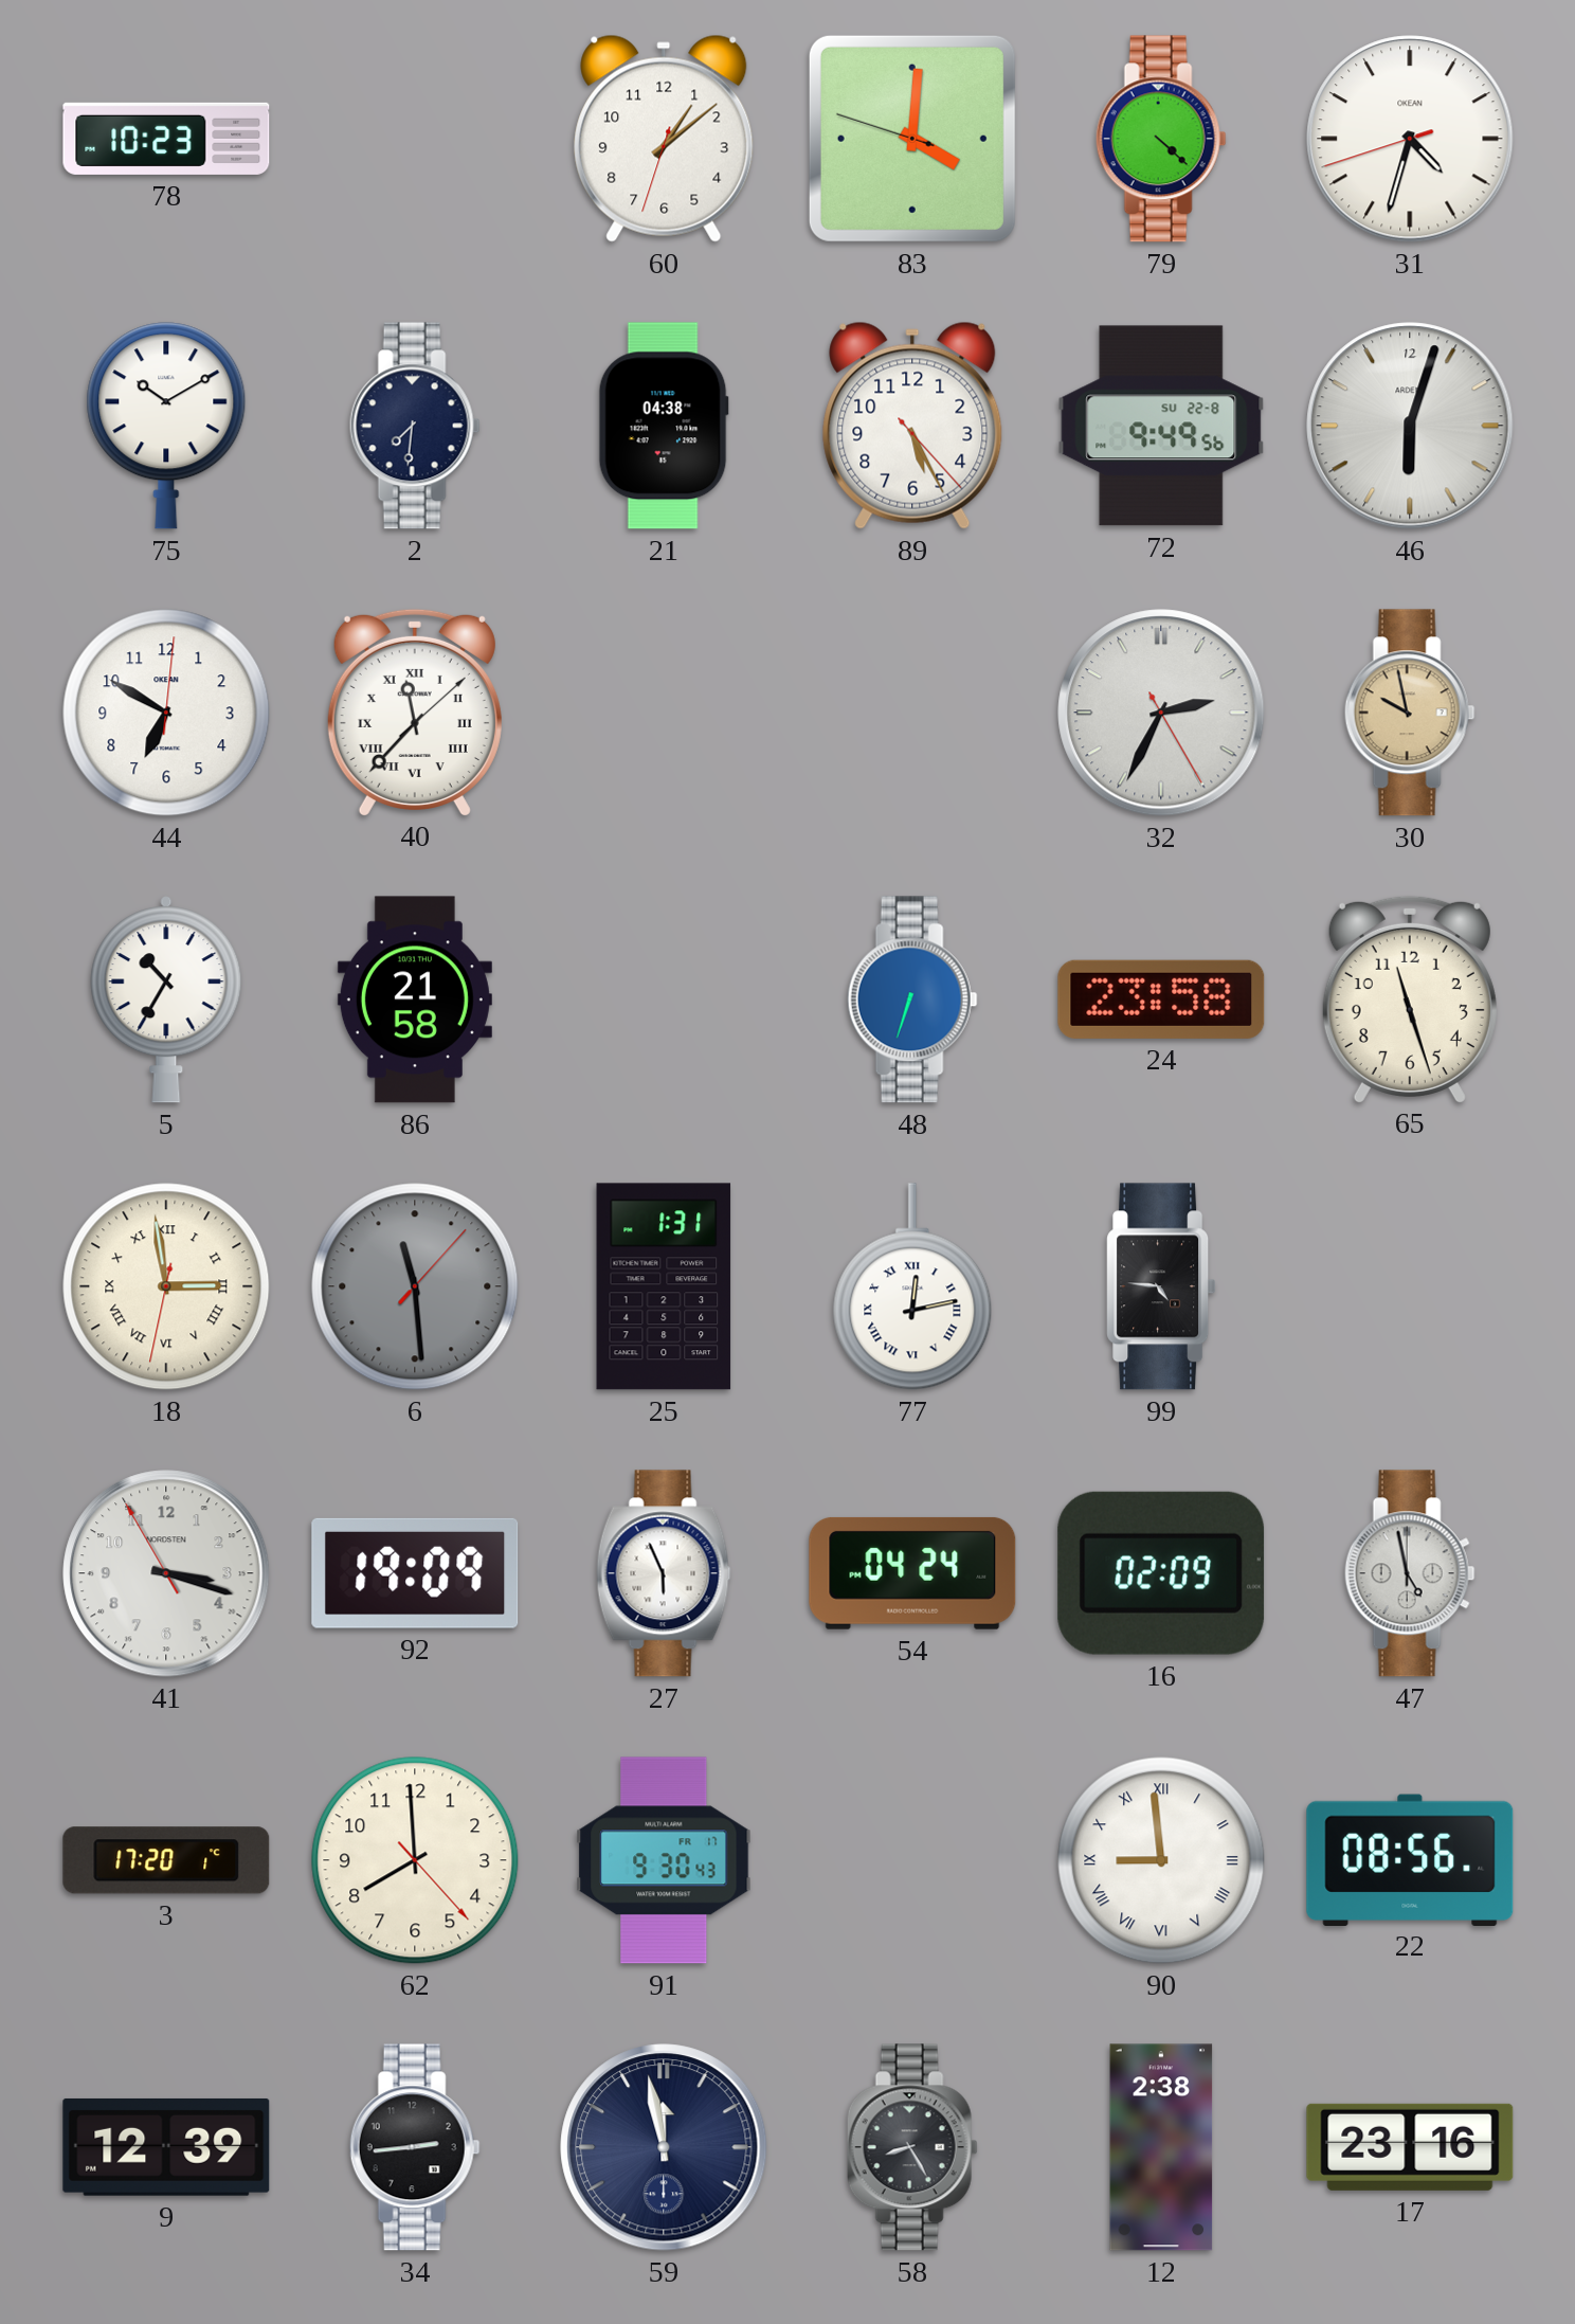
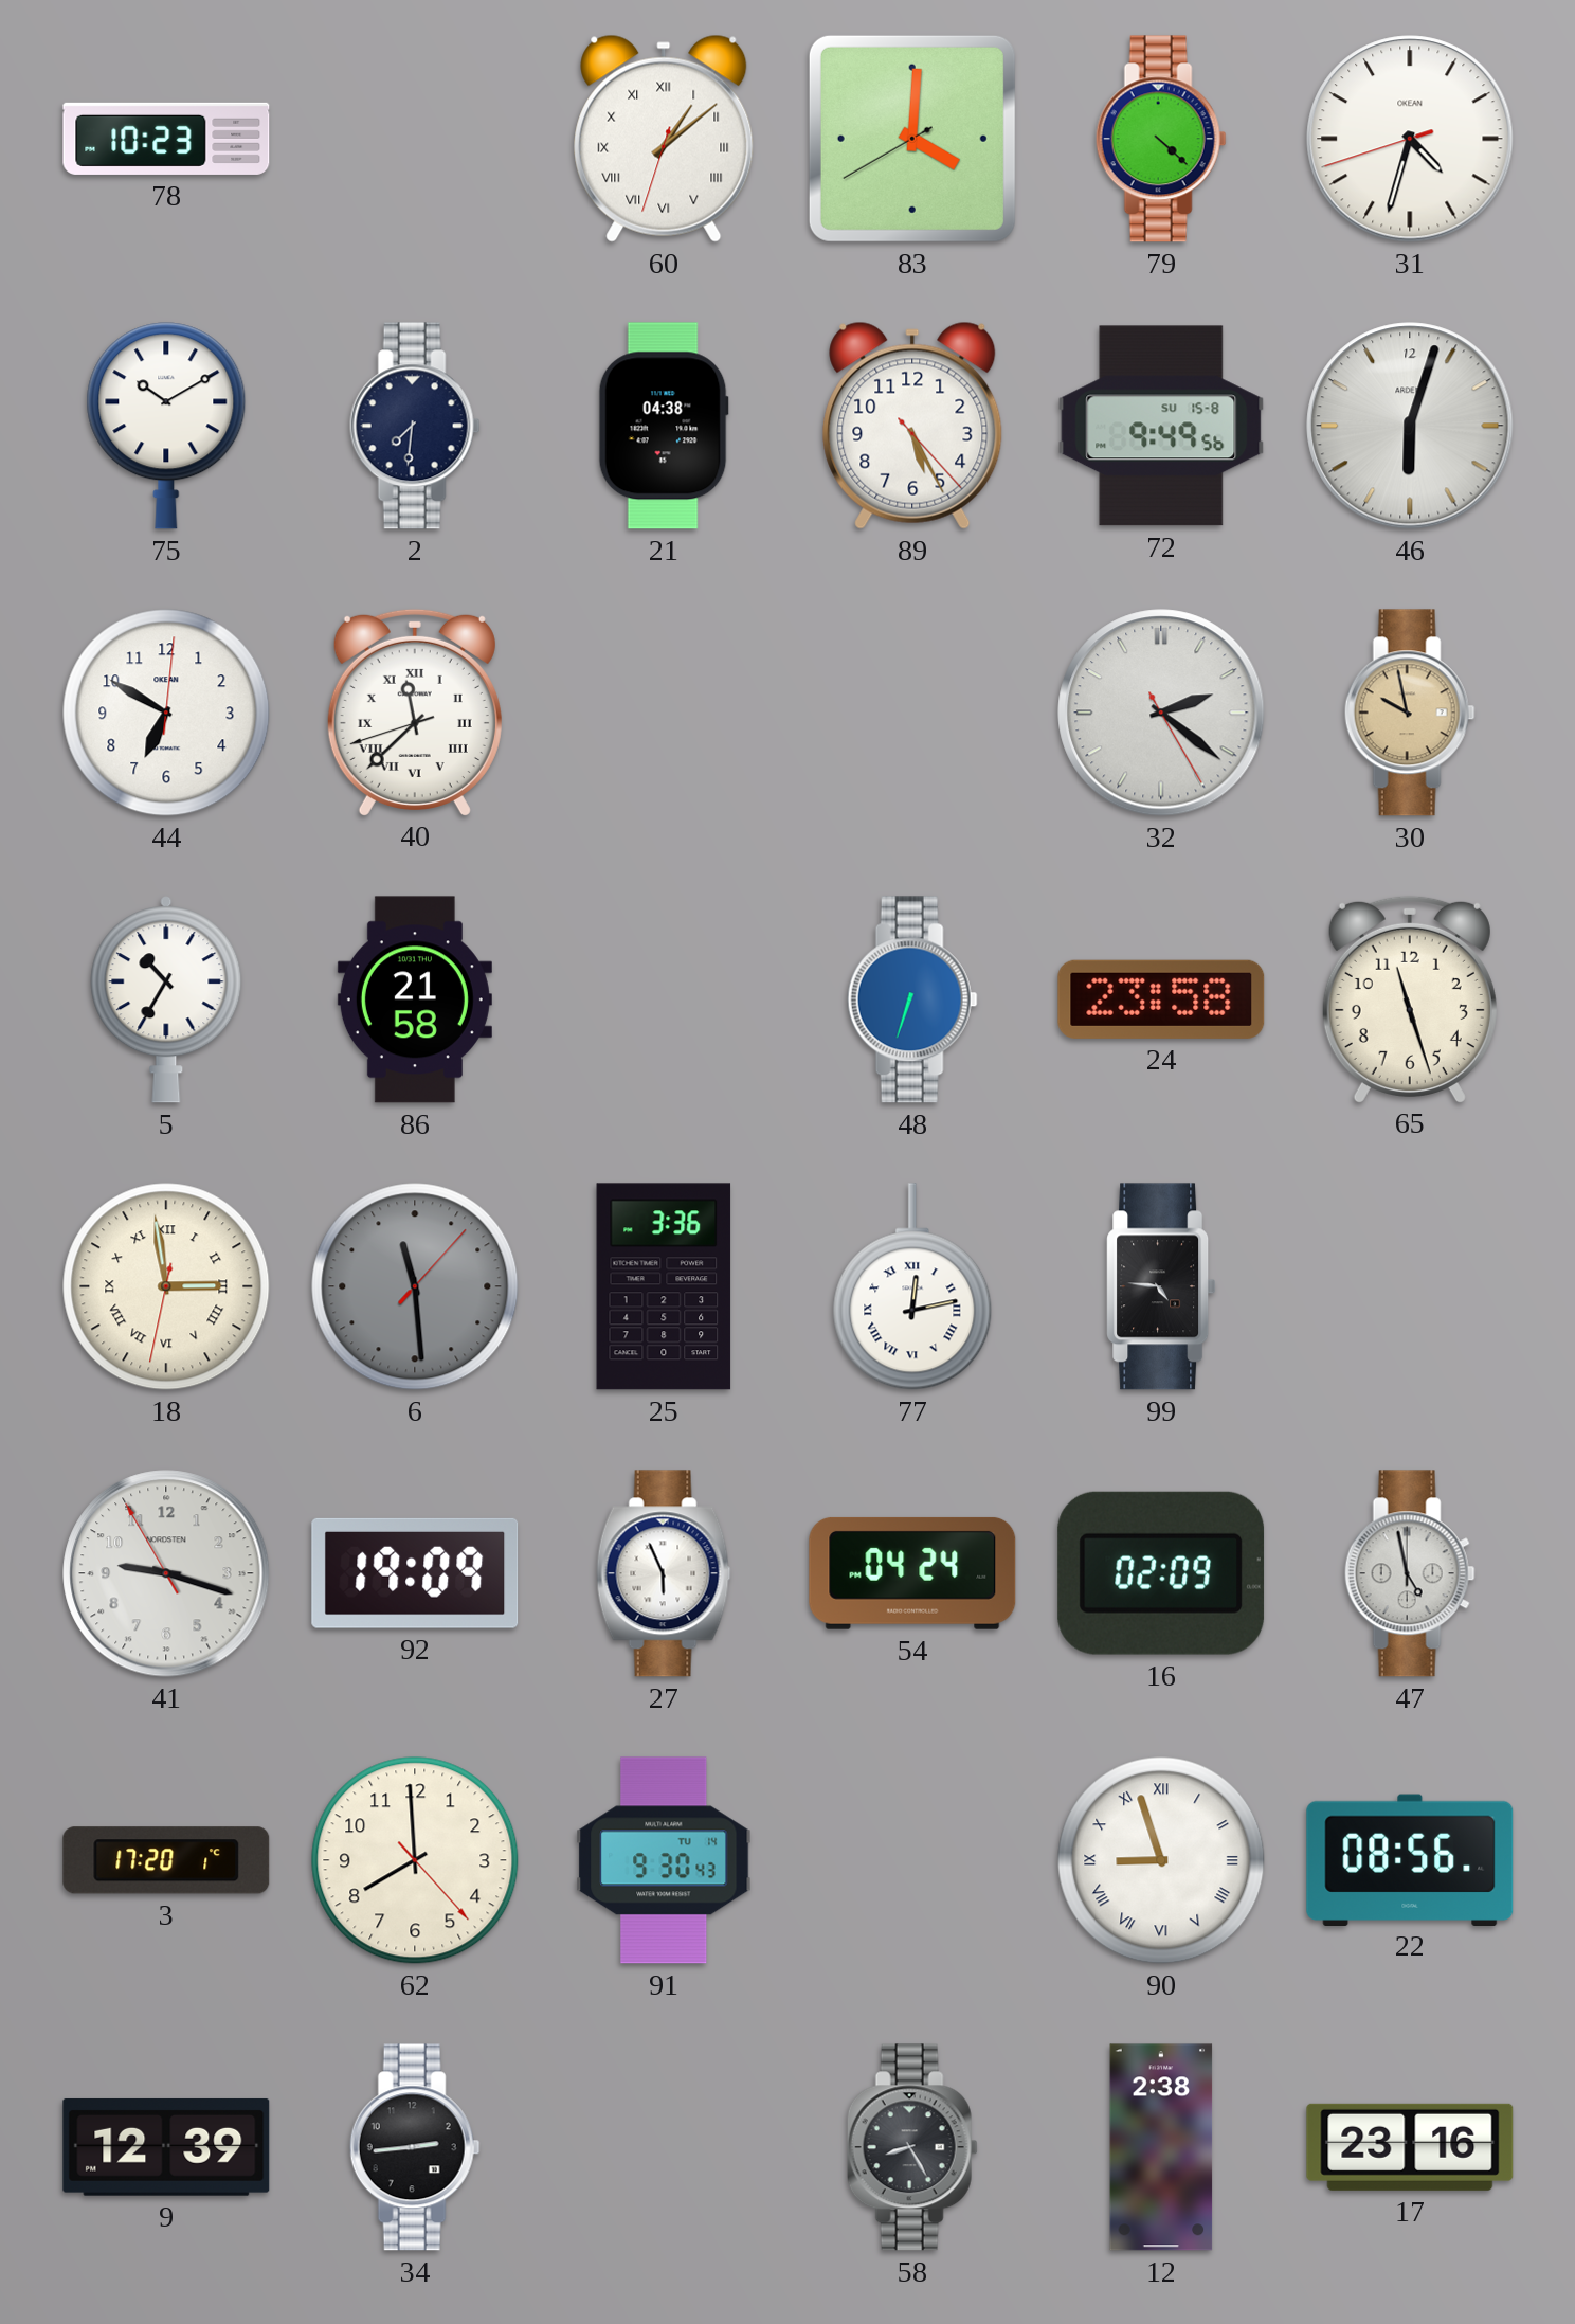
60 numerals: Arabic -> Roman
83: 4:00:48 -> 4:00:40
72 date: SU 22-8 -> SU 15-8
40: 11:37:08 -> 11:37:42
32: 2:34 -> 2:21
25: 1:31 -> 3:36
41: 3:17 -> 9:17
91 date: FR 17 -> TU 14
90: 8:59 -> 8:57
59: 11:58 -> none
